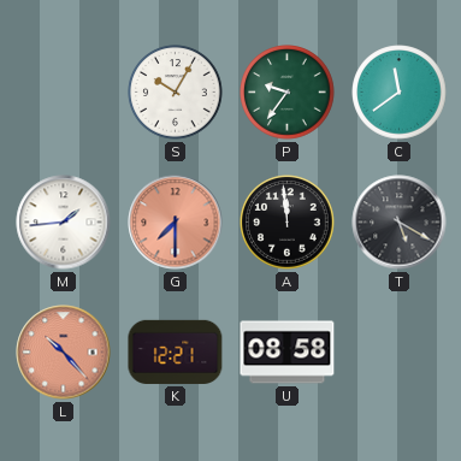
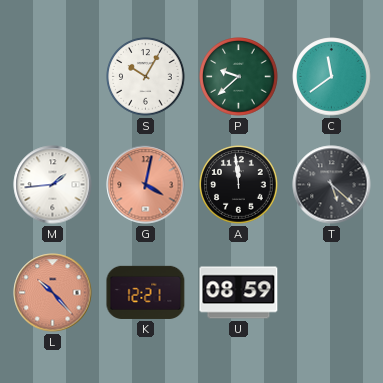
P: 9:36 -> 9:38
G: 7:30 -> 4:02
T: 5:20 -> 5:22
U: 08:58 -> 08:59
